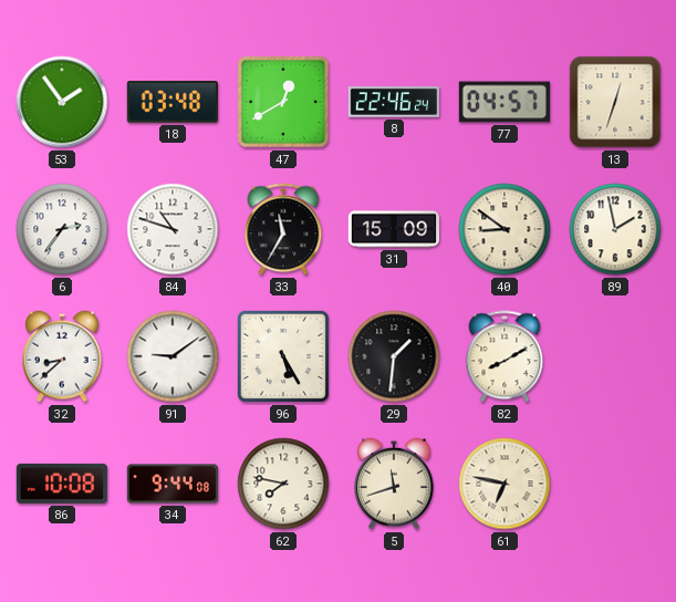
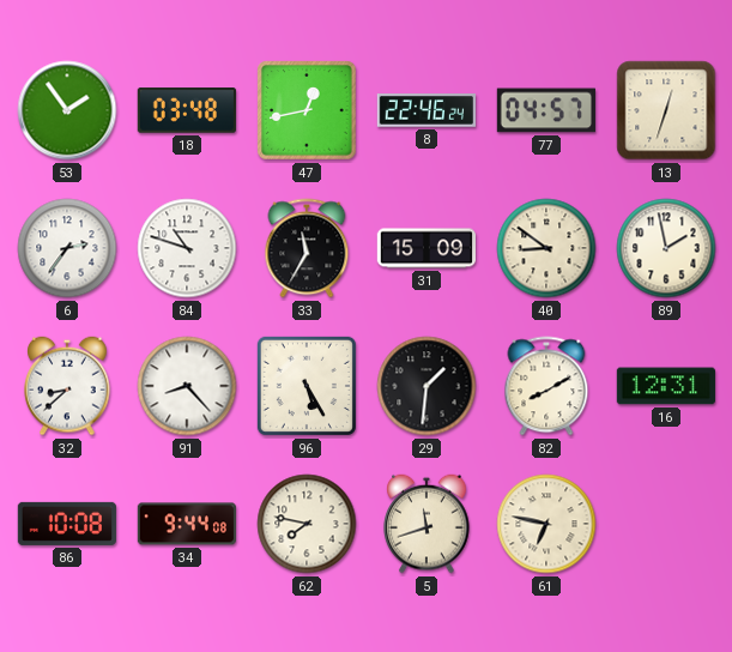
47: 12:40 -> 12:43
91: 9:09 -> 8:23
16: none -> 12:31
